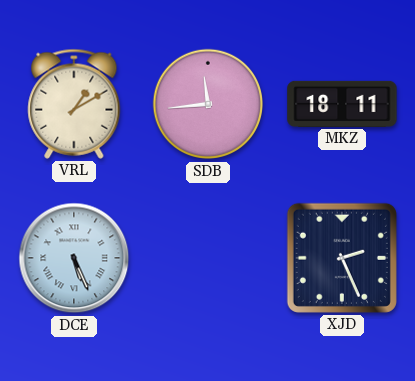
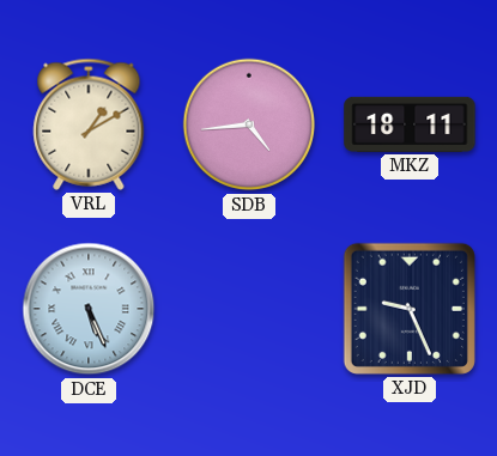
SDB: 11:44 -> 4:44
XJD: 2:26 -> 9:26
